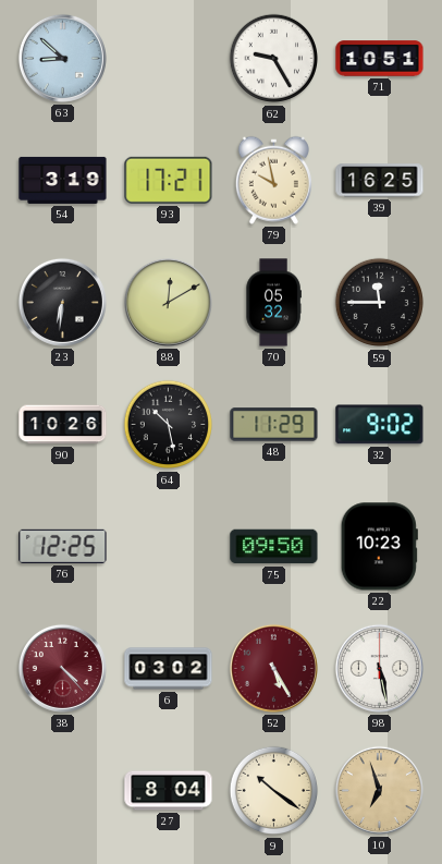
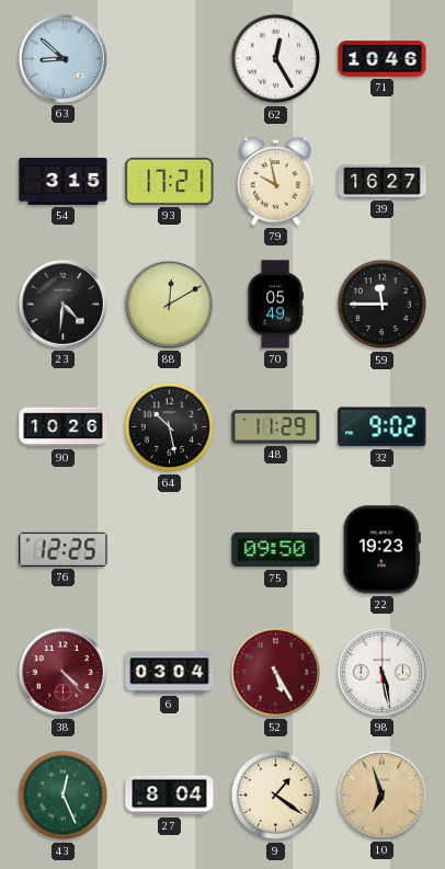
62: 9:25 -> 12:25
71: 10:51 -> 10:46
54: 3:19 -> 3:15
39: 16:25 -> 16:27
23: 6:31 -> 4:31
70: 05:32 -> 05:49
22: 10:23 -> 19:23
6: 03:02 -> 03:04
43: none -> 12:26
9: 10:21 -> 1:21
